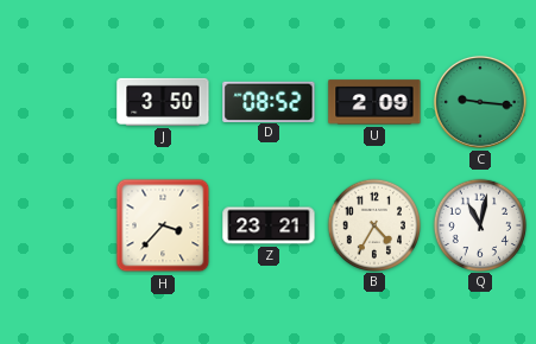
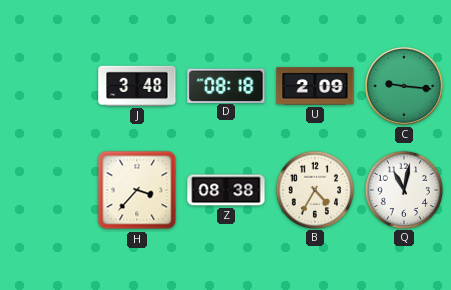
J: 3:50 -> 3:48
D: 08:52 -> 08:18
Z: 23:21 -> 08:38
